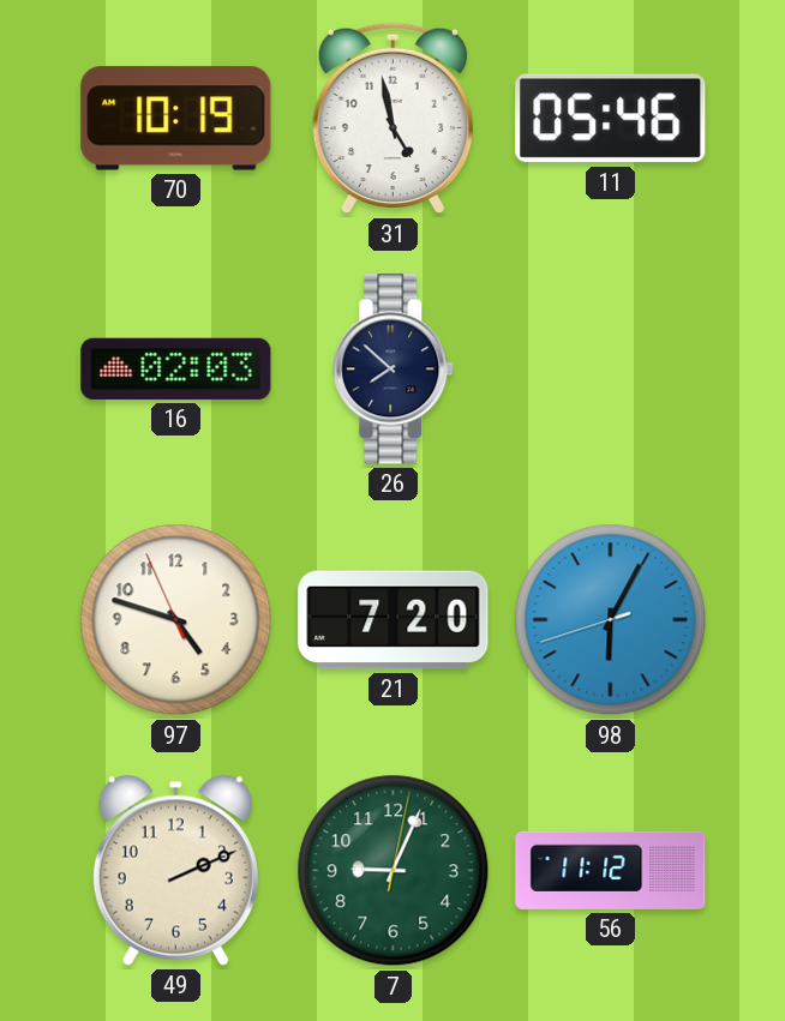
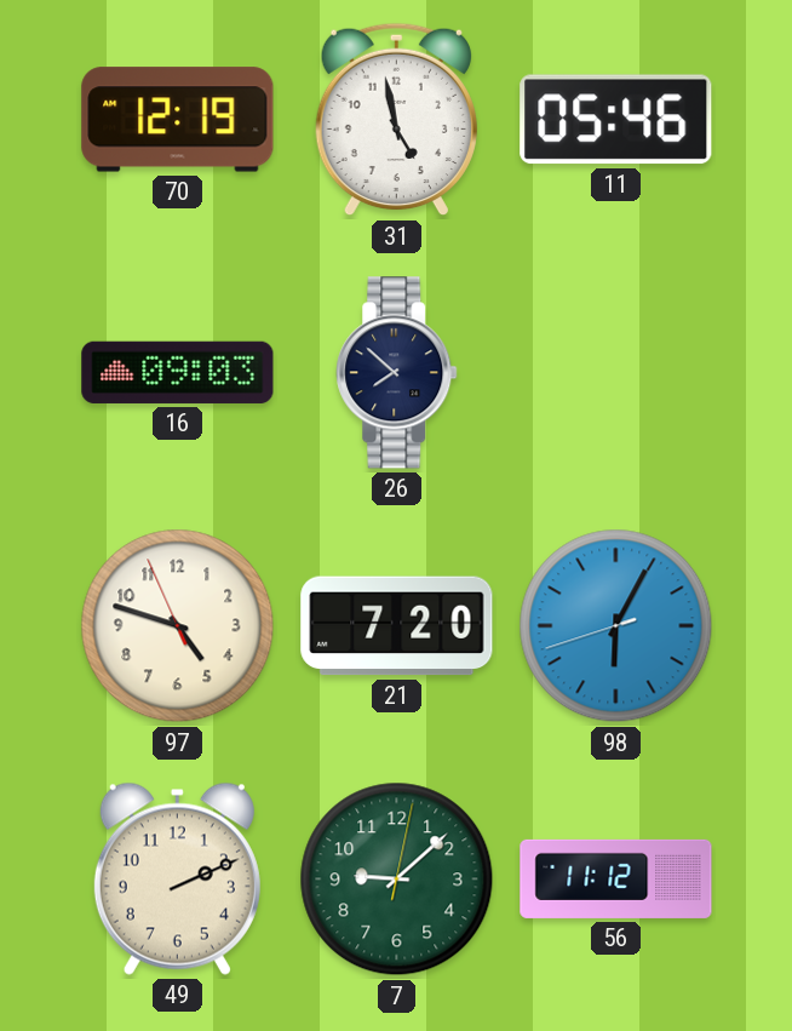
70: 10:19 -> 12:19
16: 02:03 -> 09:03
7: 9:04 -> 9:08
